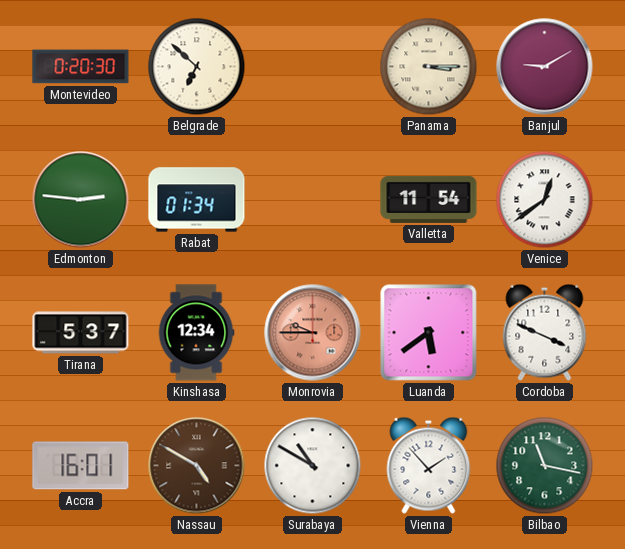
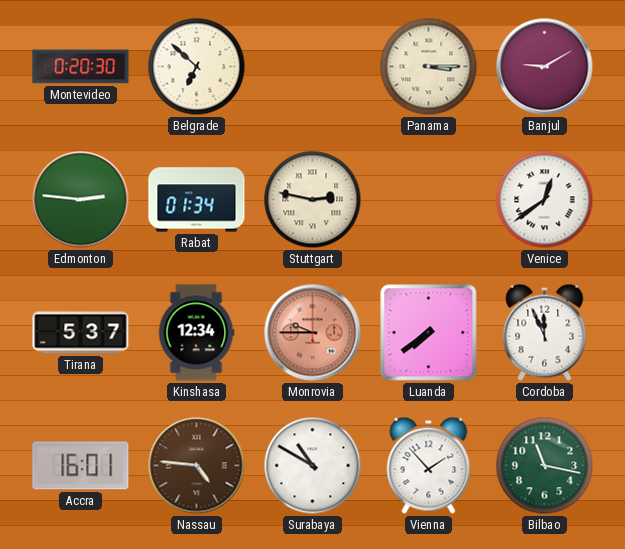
Stuttgart: none -> 2:47
Valletta: 11:54 -> none
Luanda: 5:39 -> 7:39
Cordoba: 3:49 -> 11:56
Nassau: 4:50 -> 4:46
